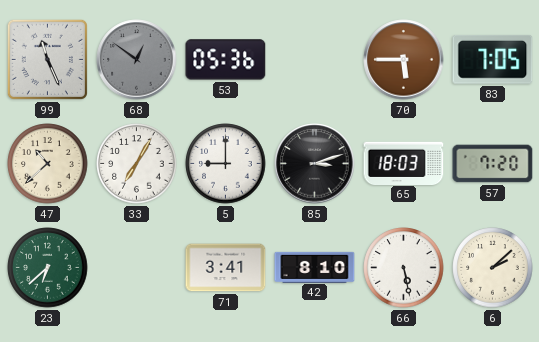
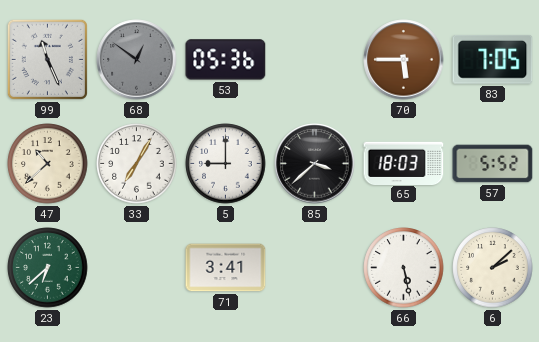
85: 3:12 -> 3:38
57: 7:20 -> 5:52
42: 8:10 -> none
